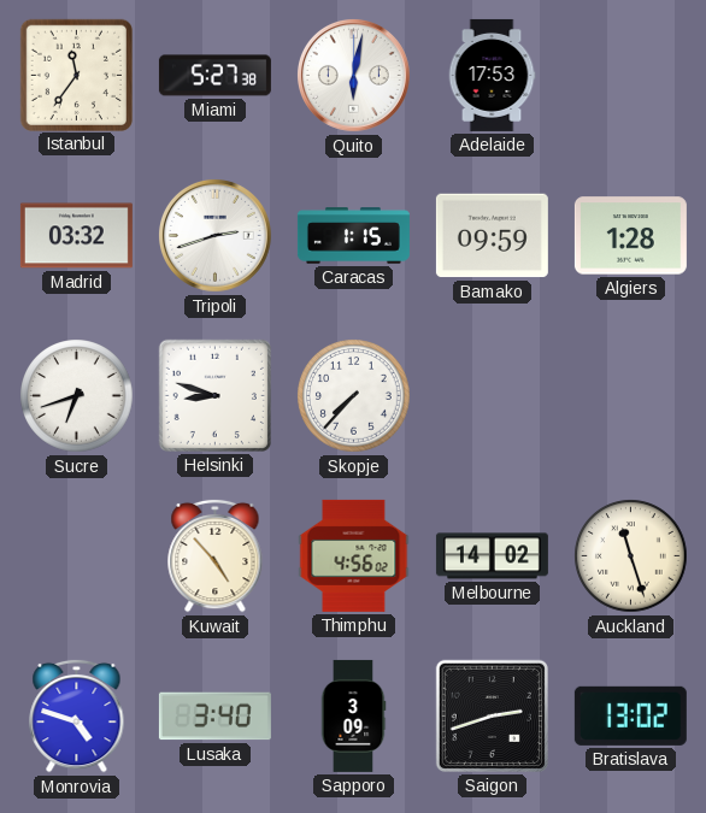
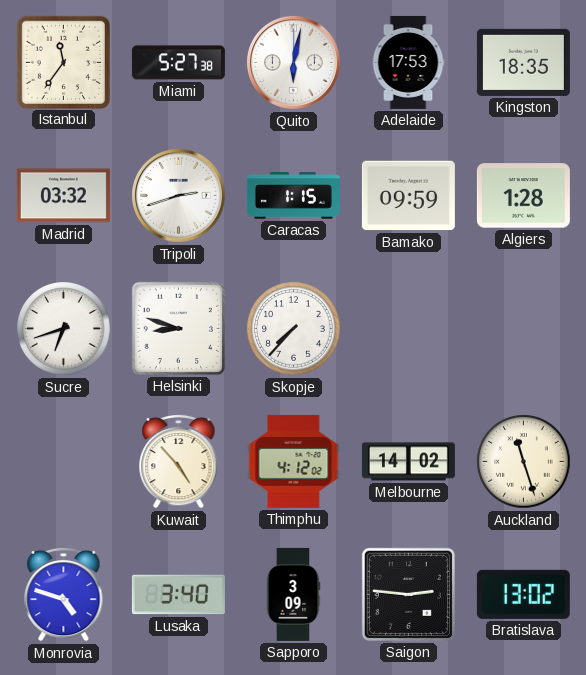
Kingston: none -> 18:35
Thimphu: 4:56 -> 4:12
Saigon: 2:42 -> 2:46
